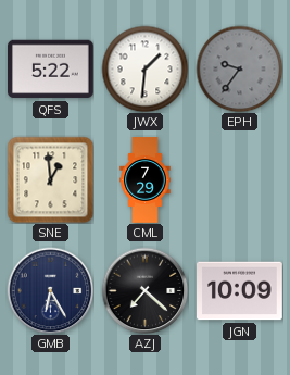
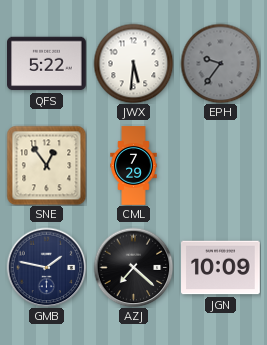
JWX: 1:31 -> 5:31
SNE: 12:59 -> 12:54
GMB: 6:25 -> 1:47
